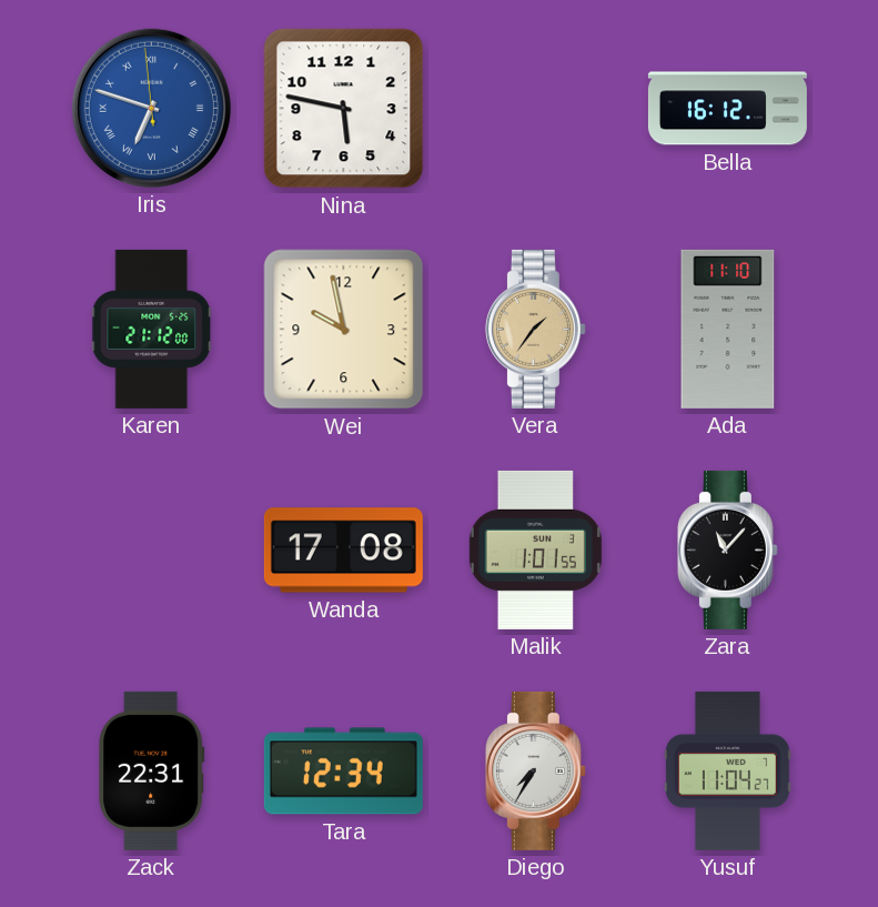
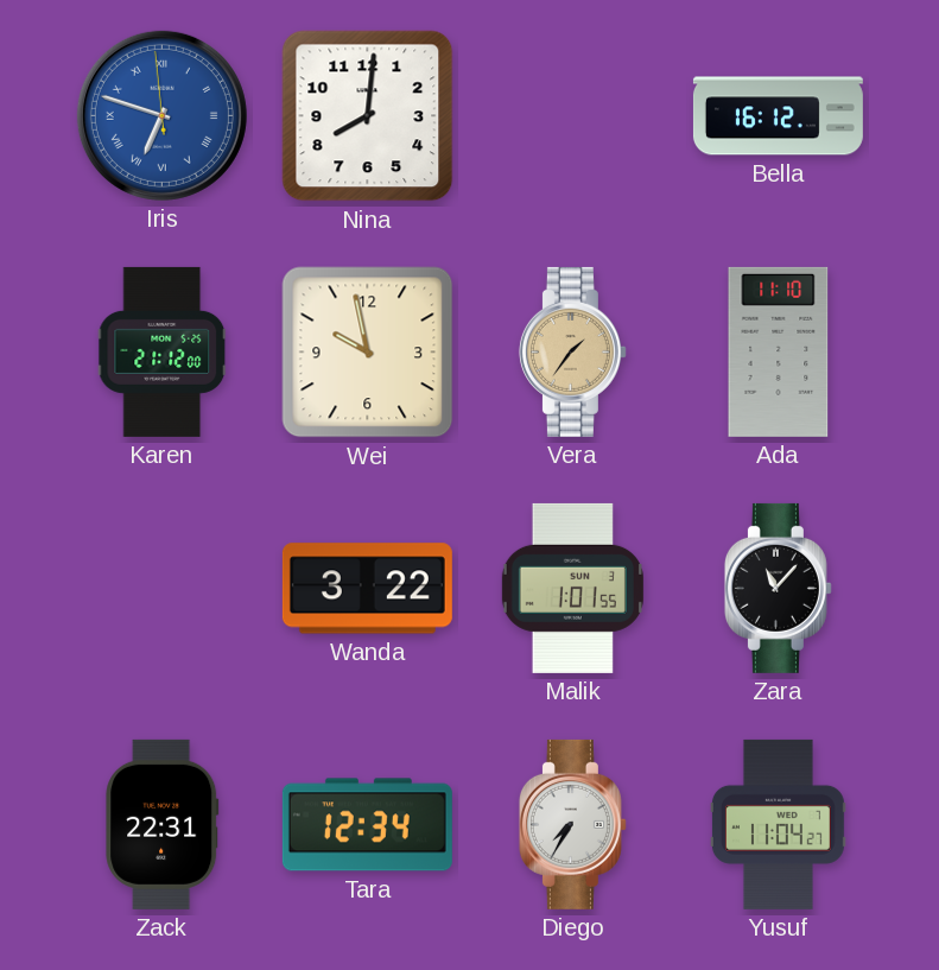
Nina: 5:47 -> 8:01
Wanda: 17:08 -> 3:22
